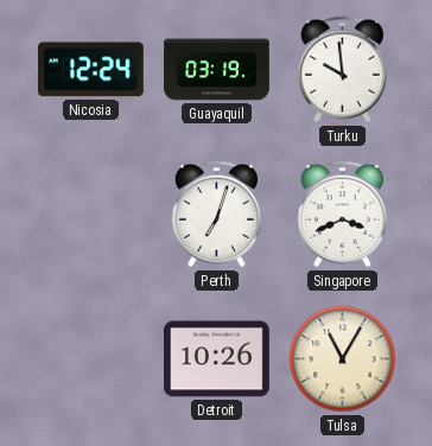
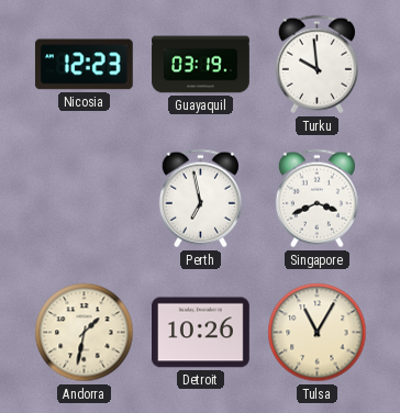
Nicosia: 12:24 -> 12:23
Perth: 7:03 -> 6:58
Andorra: none -> 1:32
